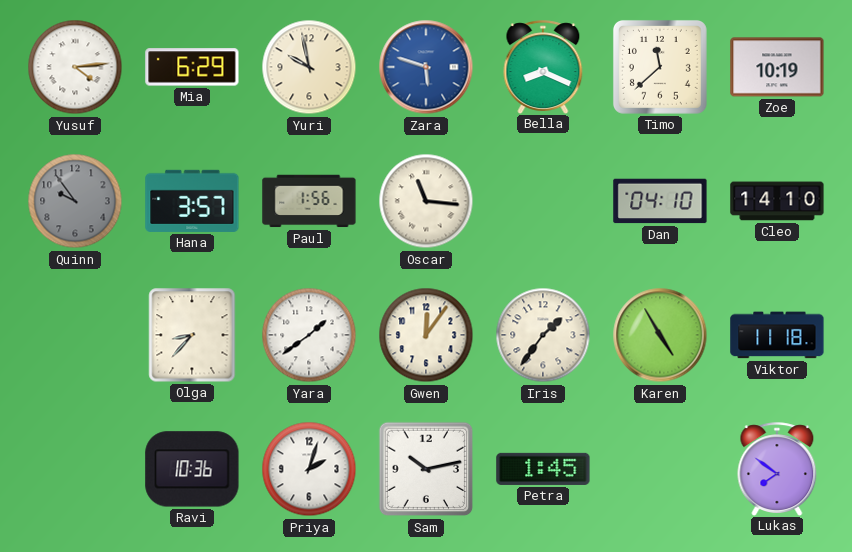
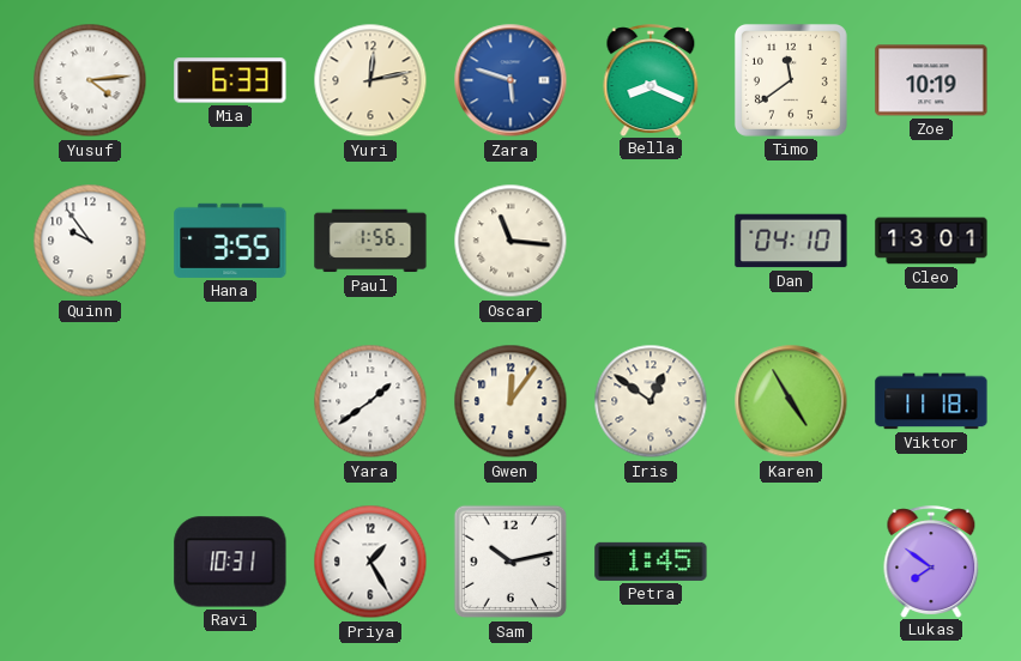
Mia: 6:29 -> 6:33
Yuri: 9:58 -> 12:13
Timo: 11:38 -> 11:39
Quinn dial: grey -> white
Hana: 3:57 -> 3:55
Cleo: 14:10 -> 13:01
Olga: 8:37 -> none
Iris: 1:36 -> 12:51
Ravi: 10:36 -> 10:31
Priya: 2:03 -> 1:25
